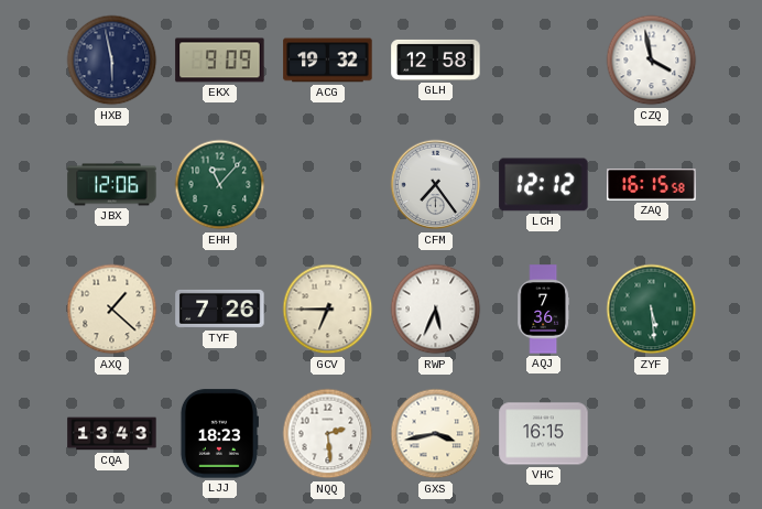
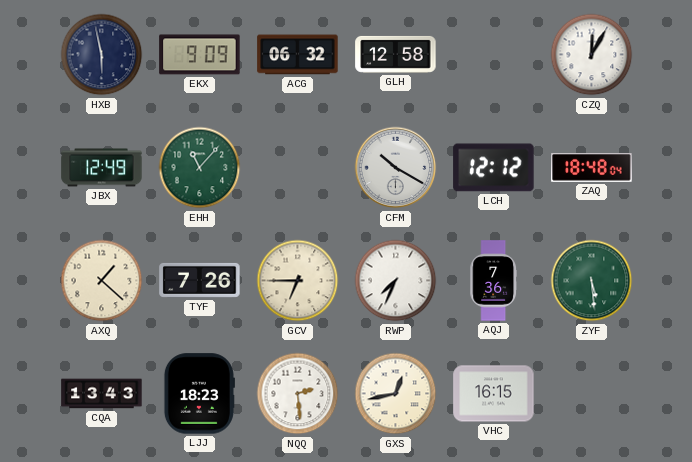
ACG: 19:32 -> 06:32
CZQ: 3:58 -> 12:05
JBX: 12:06 -> 12:49
CFM: 7:24 -> 10:20
ZAQ: 16:15 -> 18:48
RWP: 5:34 -> 7:34
GXS: 3:43 -> 12:43
